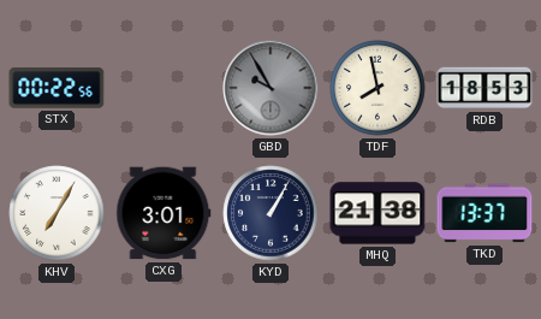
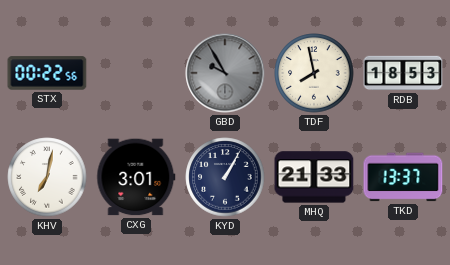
KHV: 7:05 -> 7:02
MHQ: 21:38 -> 21:33
